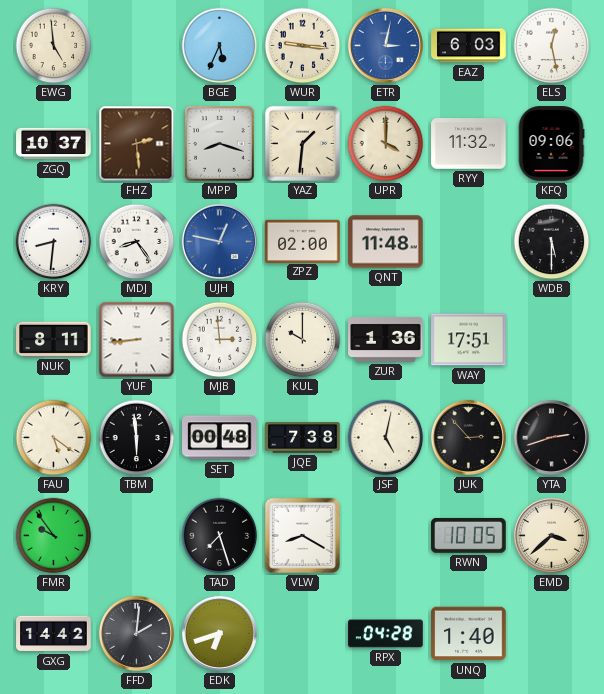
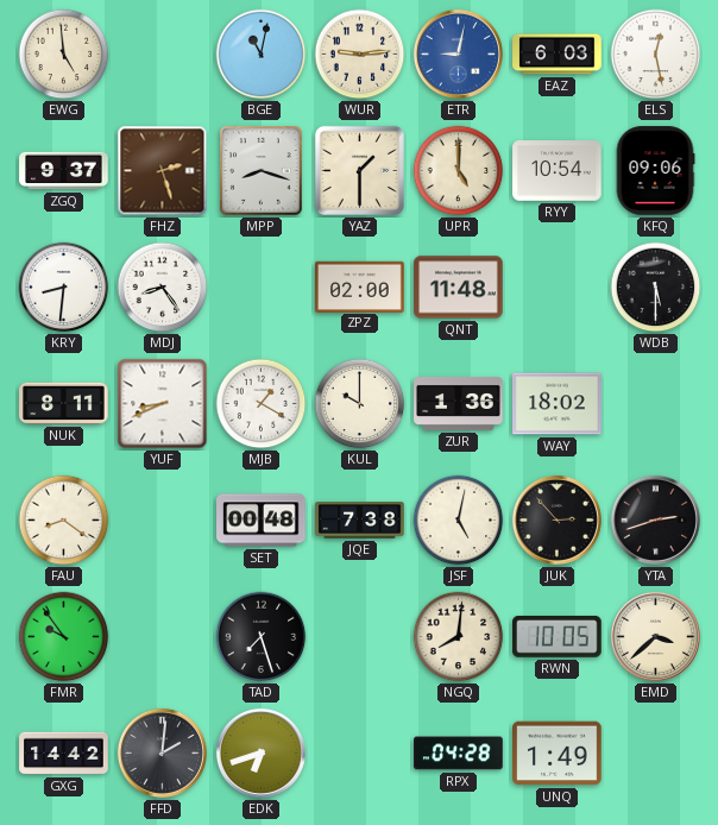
BGE: 5:34 -> 11:02
WUR: 9:16 -> 9:14
ETR: 3:02 -> 9:02
ZGQ: 10:37 -> 9:37
FHZ: 2:29 -> 2:27
YAZ: 1:31 -> 1:30
UPR: 4:00 -> 5:00
RYY: 11:32 -> 10:54
UJH: 12:47 -> none
YUF: 8:44 -> 8:41
MJB: 2:59 -> 1:20
WAY: 17:51 -> 18:02
FAU: 5:21 -> 8:21
TBM: 5:59 -> none
VLW: 8:20 -> none
NGQ: none -> 8:01
UNQ: 1:40 -> 1:49
